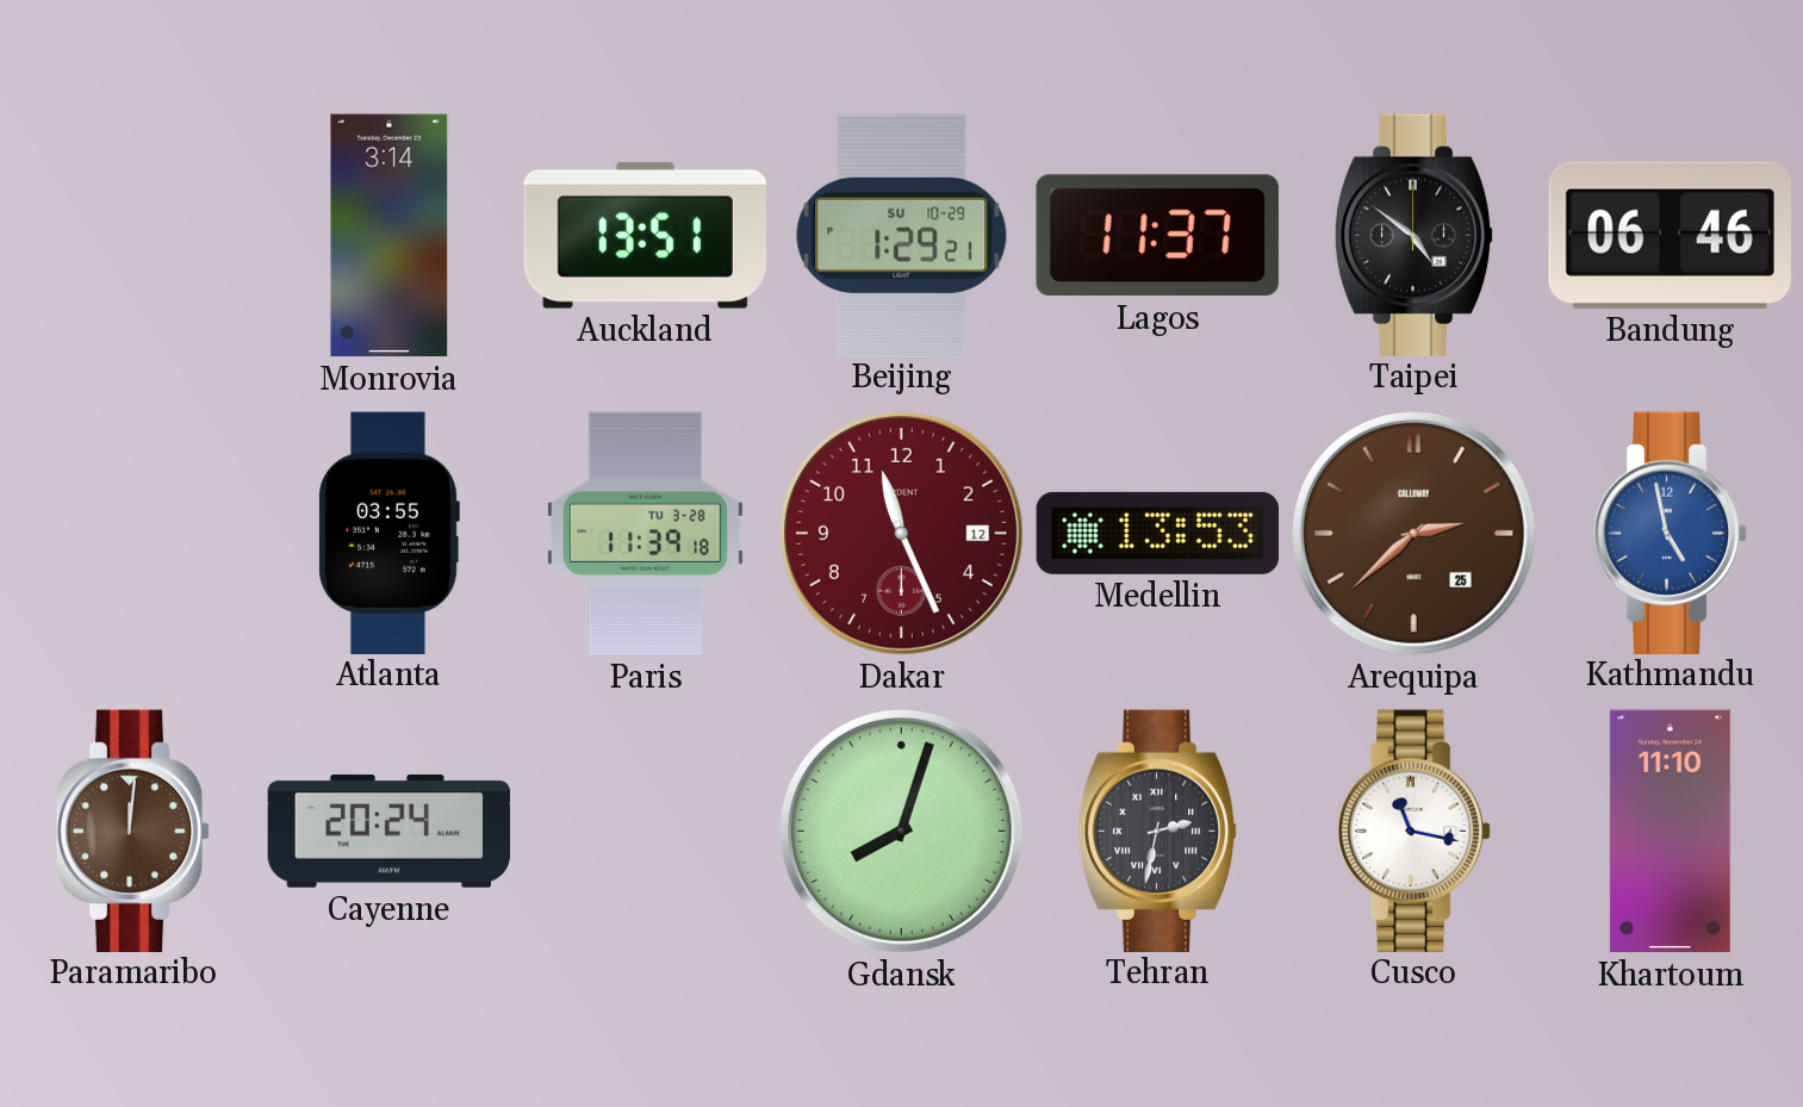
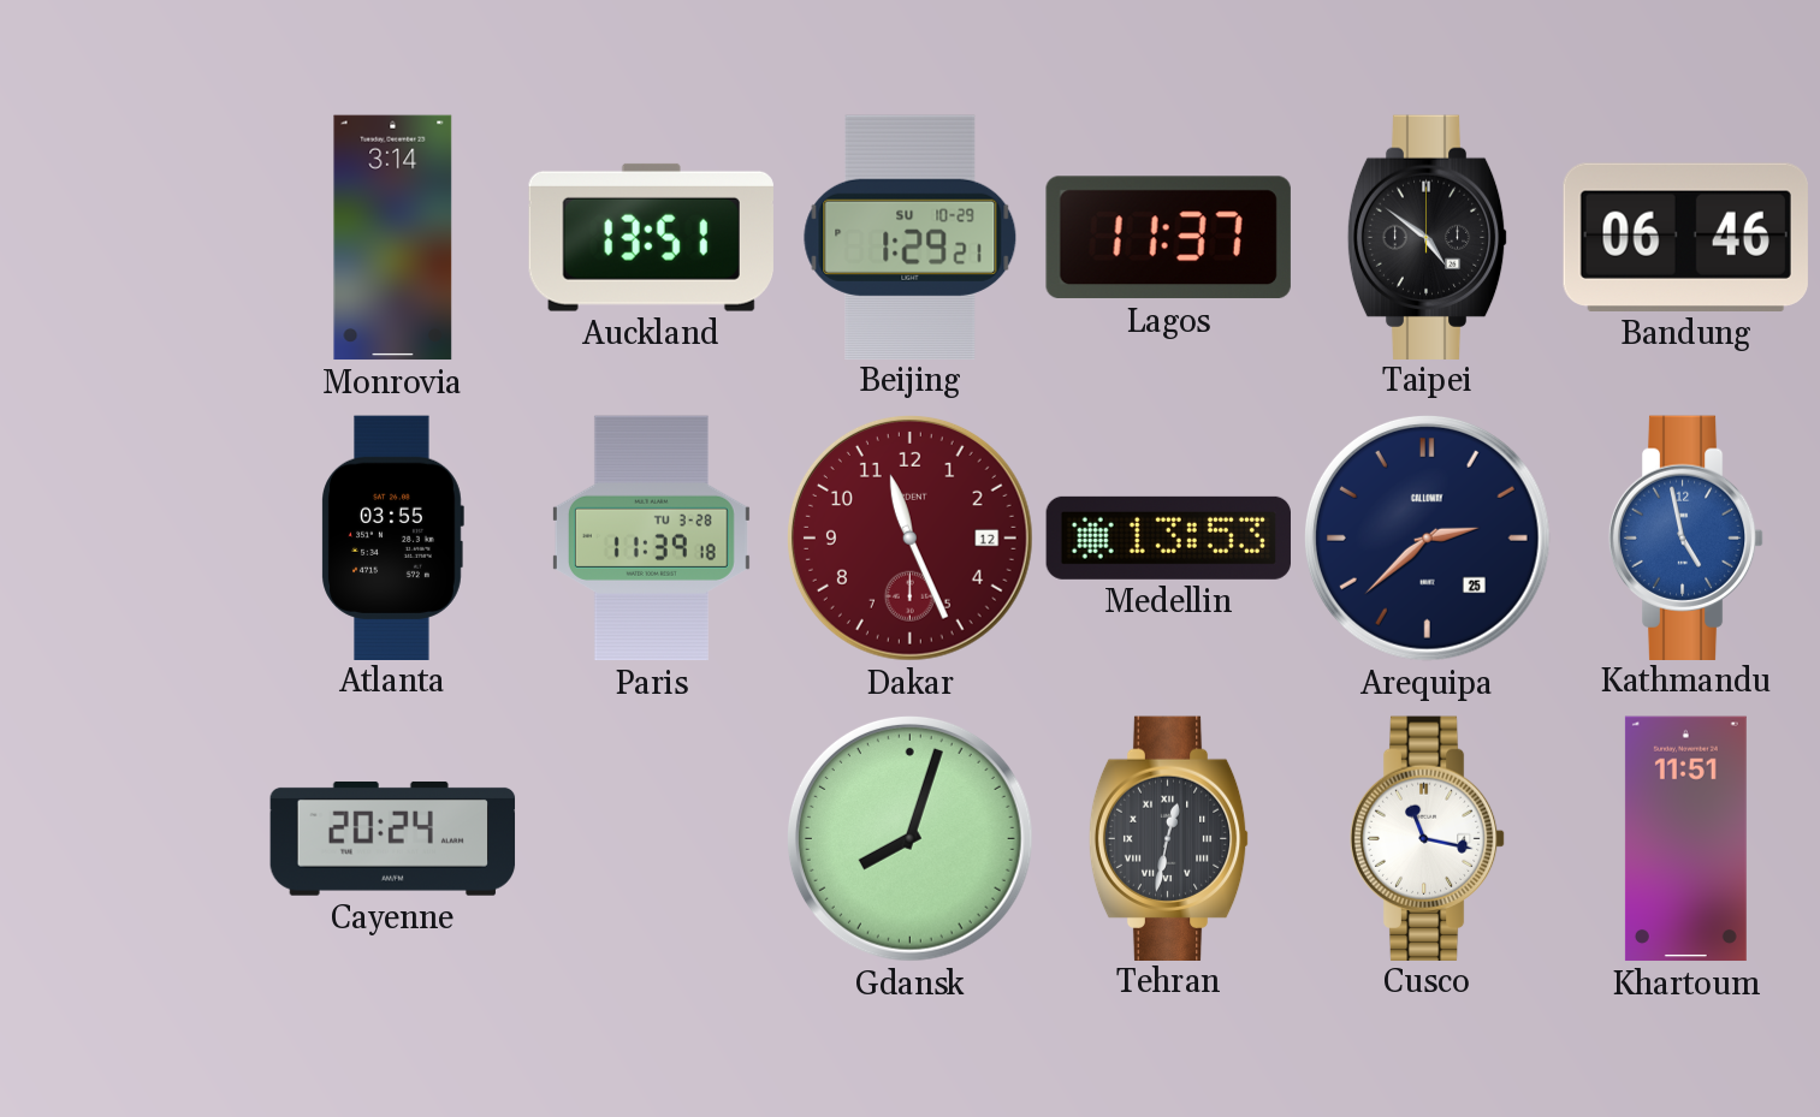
Arequipa dial: brown -> navy
Paramaribo: 12:01 -> none
Tehran: 2:32 -> 12:32
Khartoum: 11:10 -> 11:51
